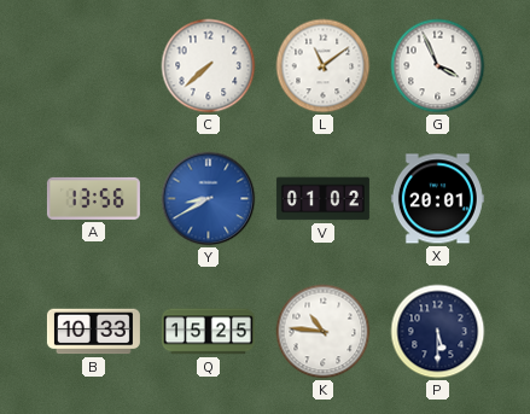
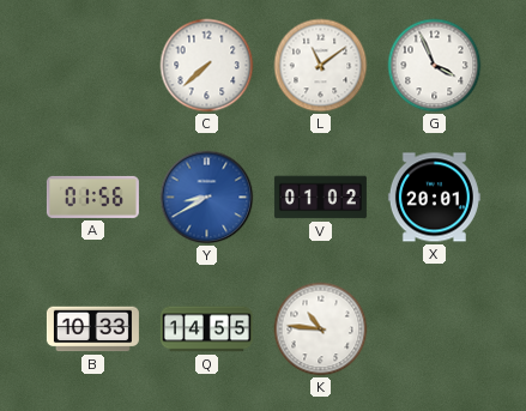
A: 13:56 -> 01:56
Q: 15:25 -> 14:55
P: 5:30 -> none
